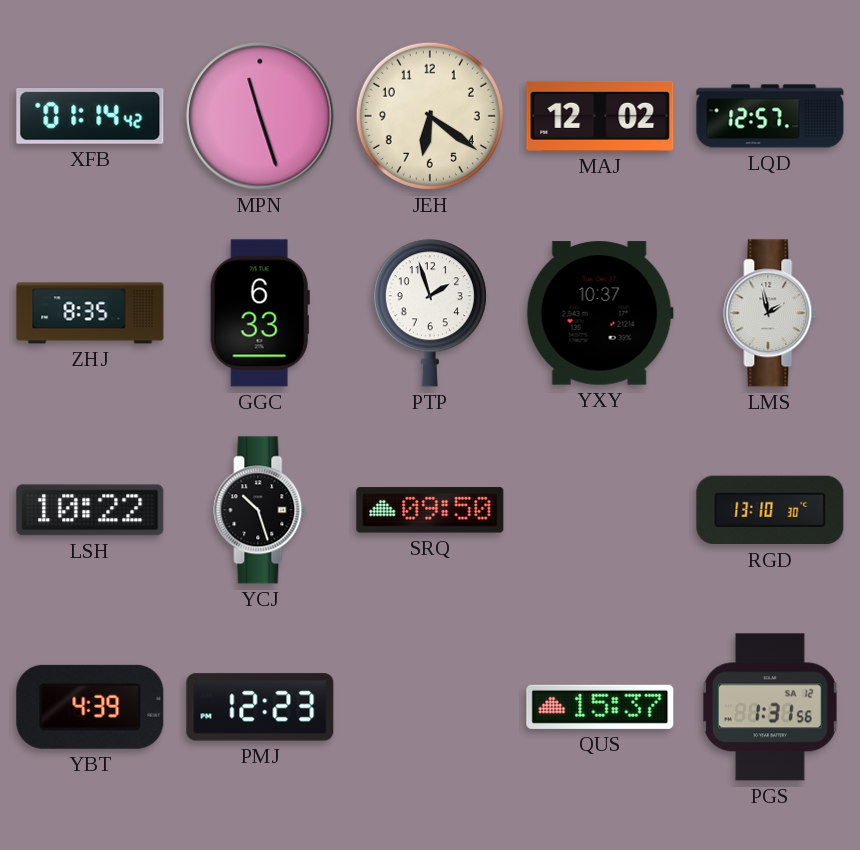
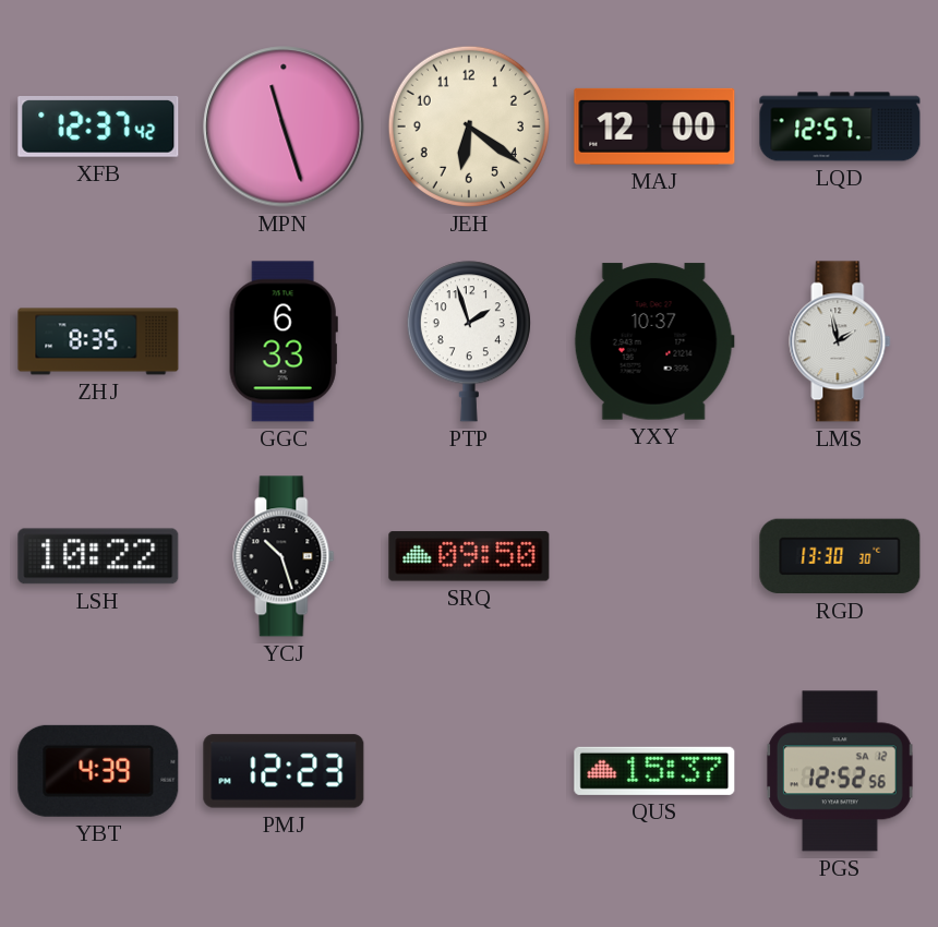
XFB: 01:14 -> 12:37
MAJ: 12:02 -> 12:00
RGD: 13:10 -> 13:30
PGS: 1:31 -> 12:52
